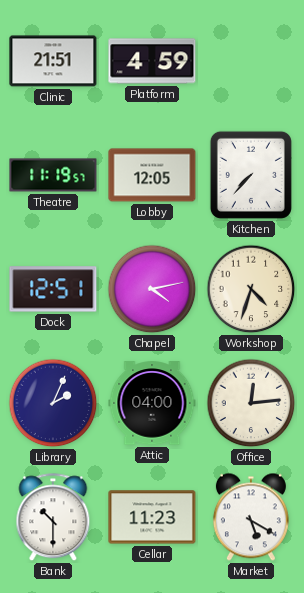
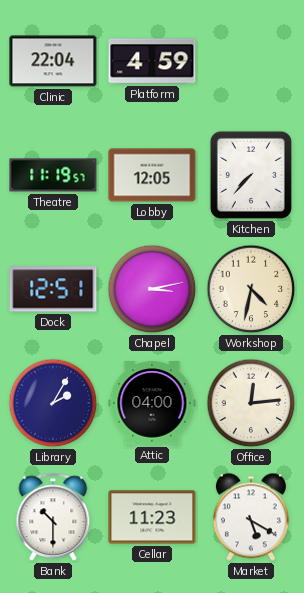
Clinic: 21:51 -> 22:04
Chapel: 4:13 -> 3:13
Workshop: 4:33 -> 4:32
Library: 2:04 -> 2:05
